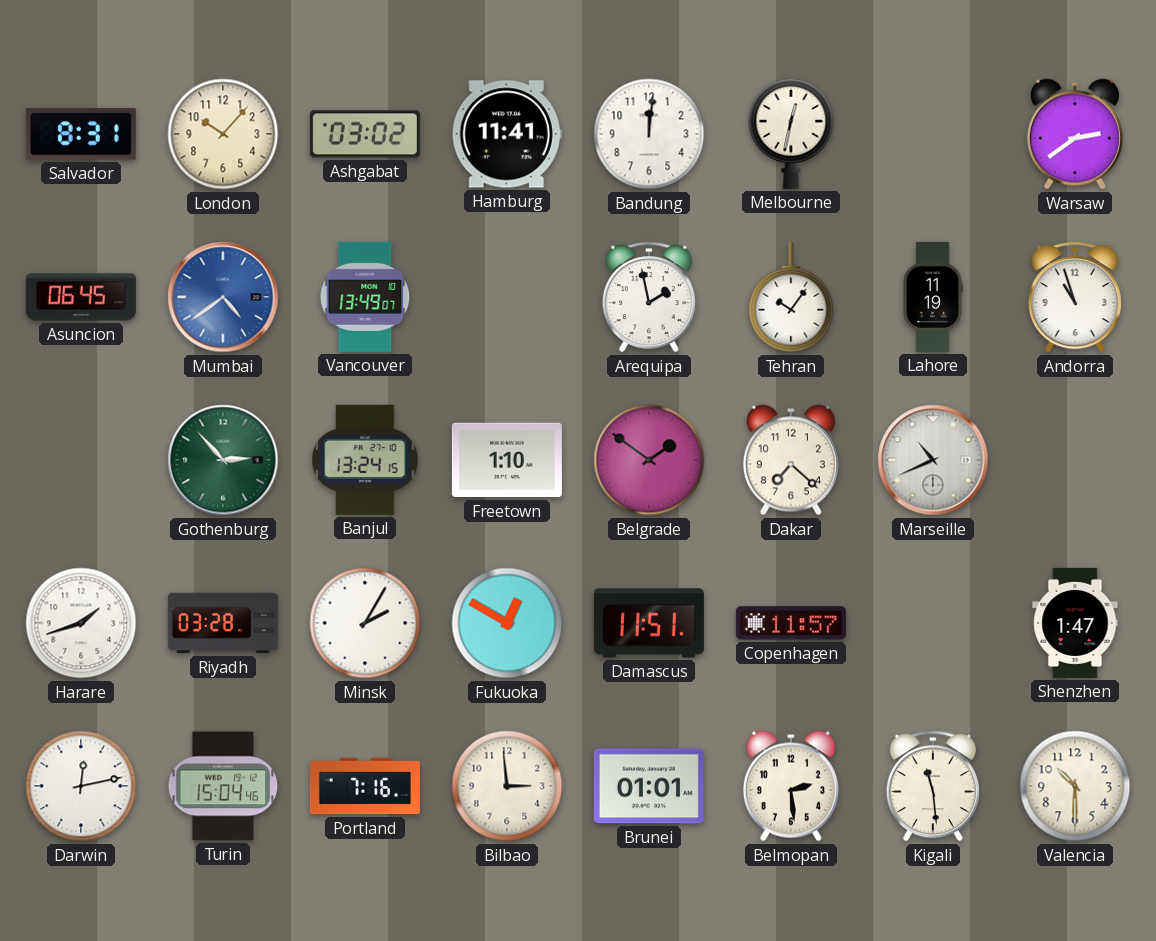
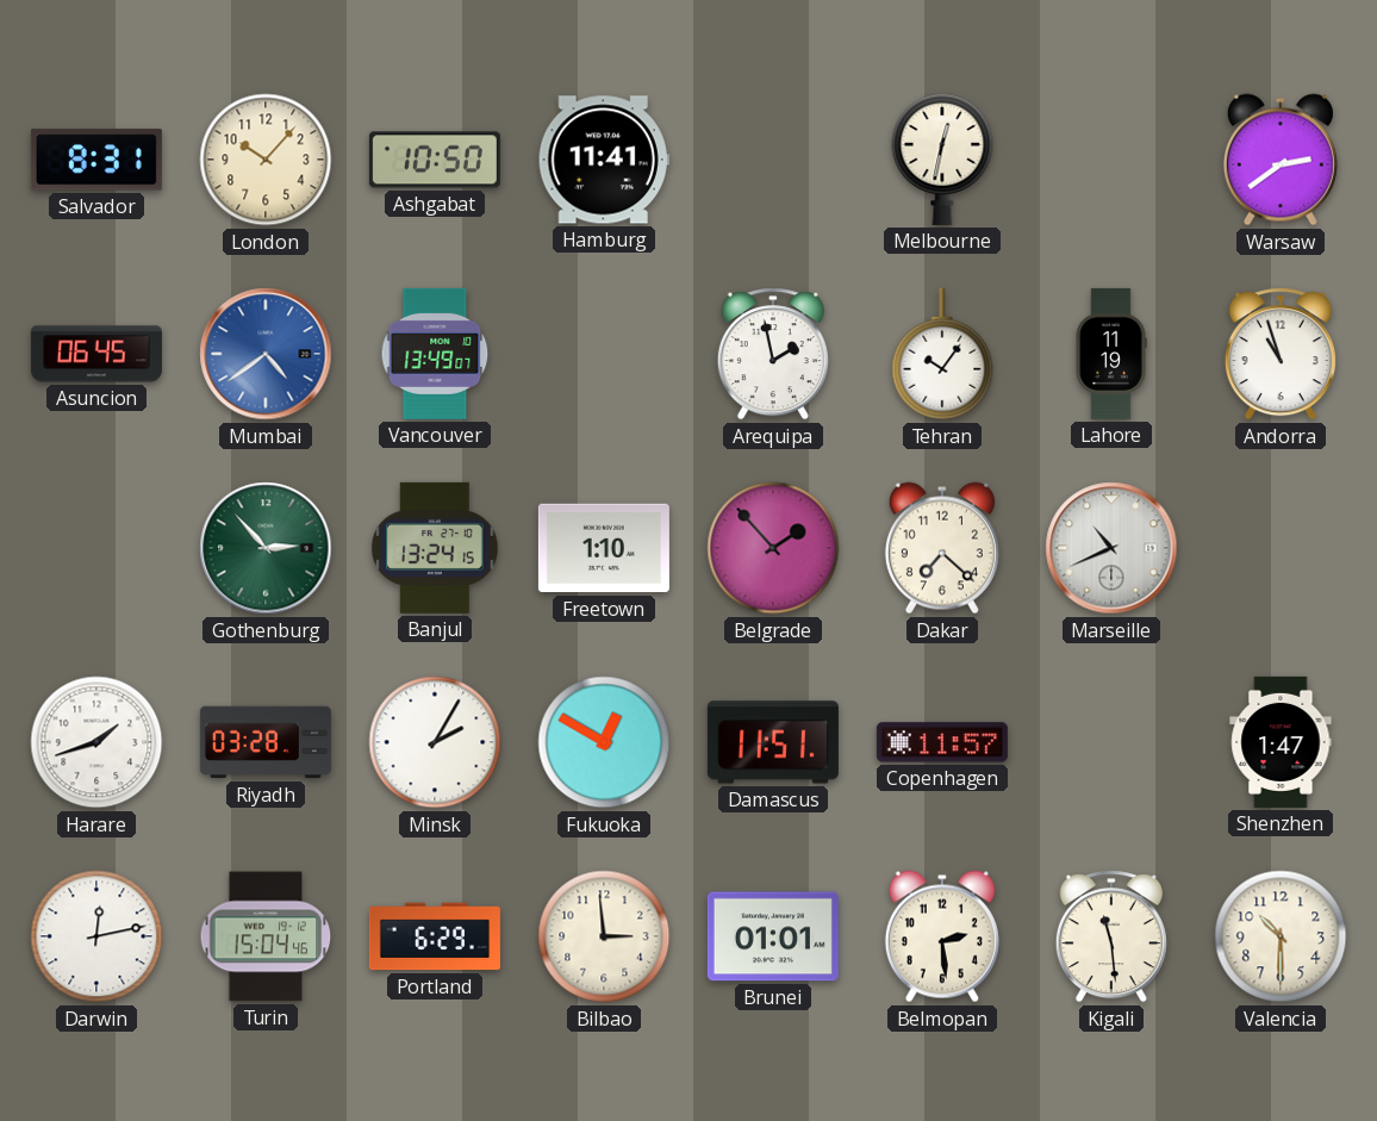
Ashgabat: 03:02 -> 10:50
Bandung: 12:01 -> none
Belgrade: 1:51 -> 1:53
Portland: 7:16 -> 6:29
